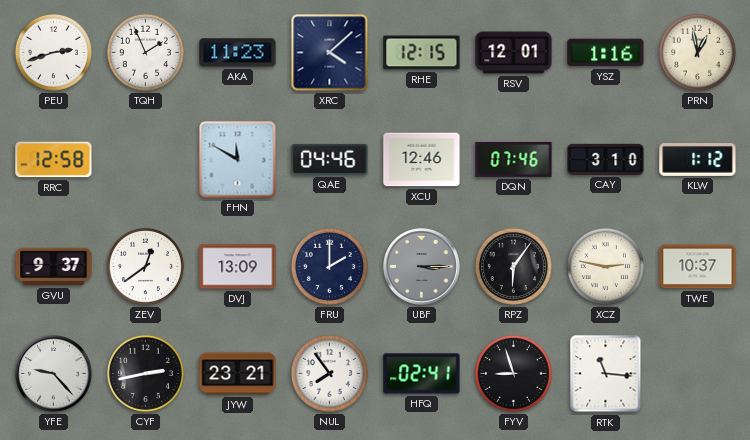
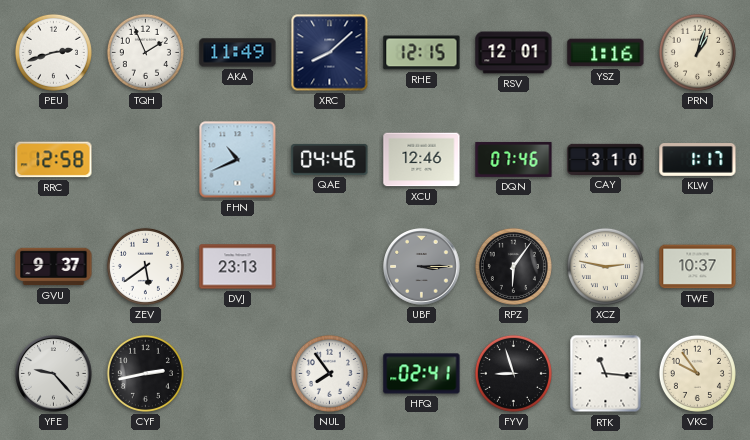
AKA: 11:23 -> 11:49
XRC: 4:08 -> 8:08
PRN: 12:58 -> 1:03
FHN: 11:50 -> 10:41
KLW: 1:12 -> 1:17
ZEV: 12:39 -> 5:39
DVJ: 13:09 -> 23:13
FRU: 2:00 -> none
JYW: 23:21 -> none
VKC: none -> 9:54
